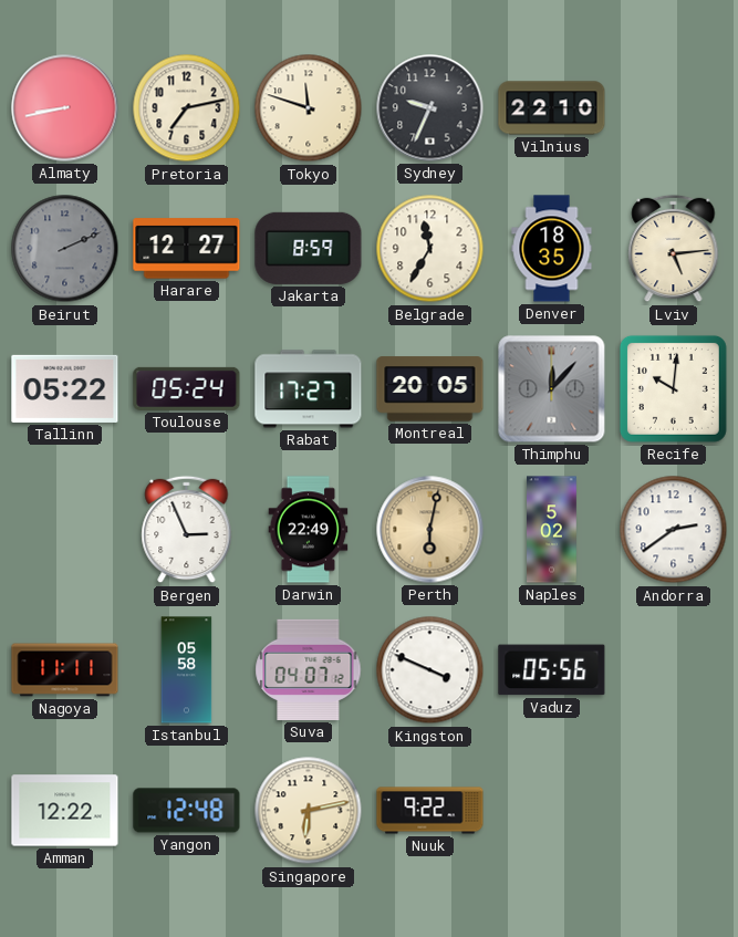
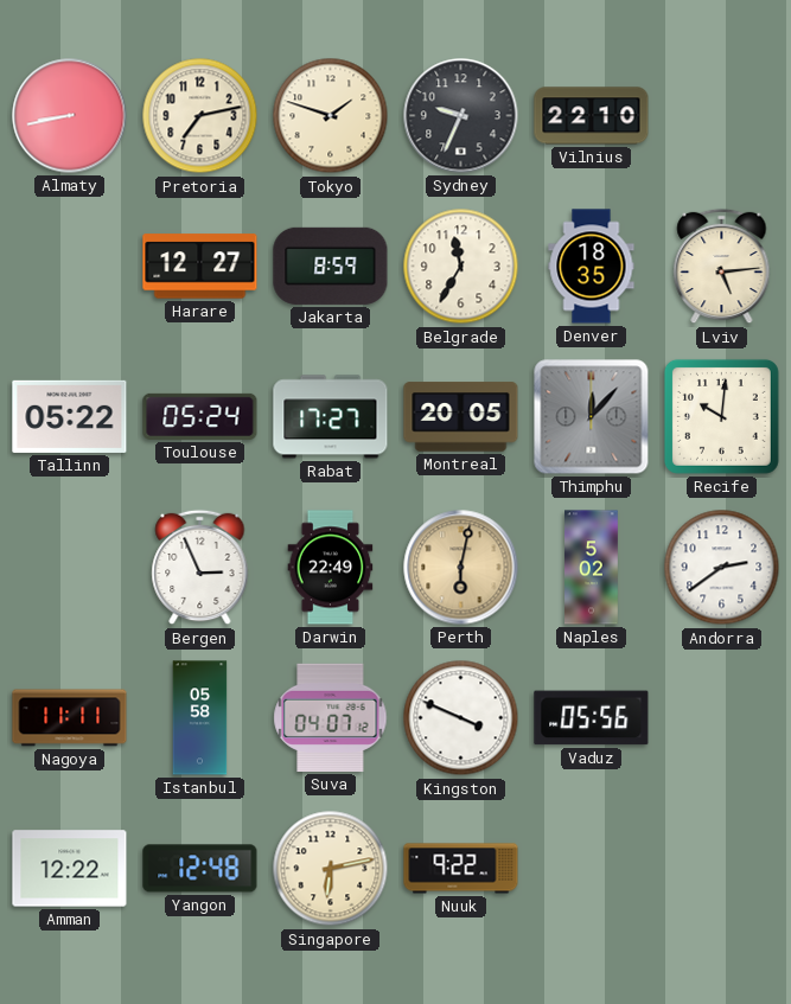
Tokyo: 11:48 -> 1:48
Beirut: 2:11 -> none
